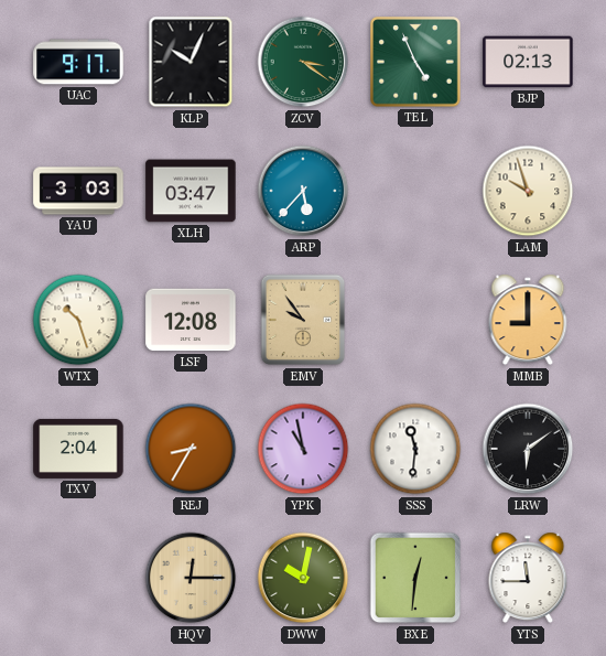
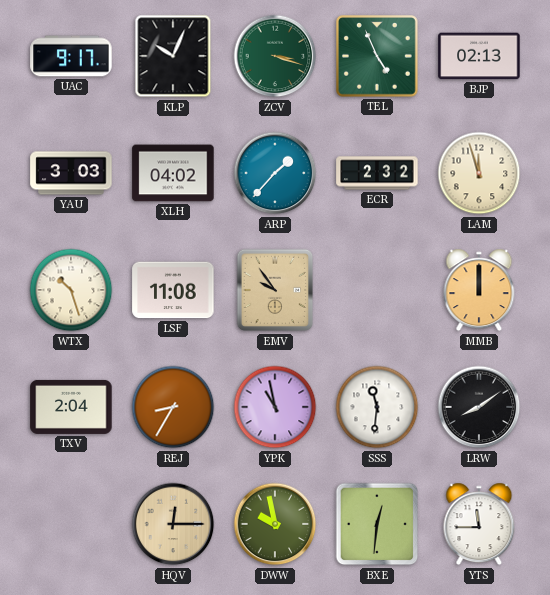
ZCV: 3:21 -> 3:18
XLH: 03:47 -> 04:02
ARP: 5:37 -> 1:37
ECR: none -> 2:32
LAM: 9:57 -> 11:57
LSF: 12:08 -> 11:08
MMB: 9:00 -> 12:00
LRW: 6:09 -> 8:09
DWW: 10:02 -> 9:58
